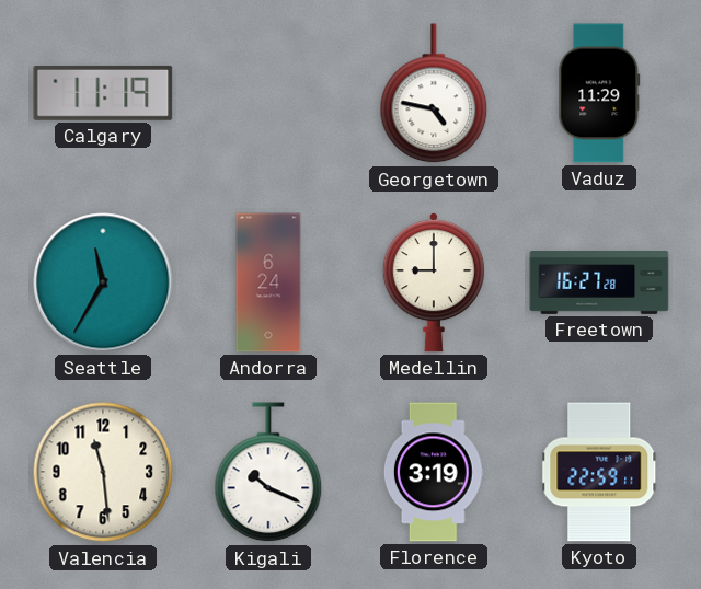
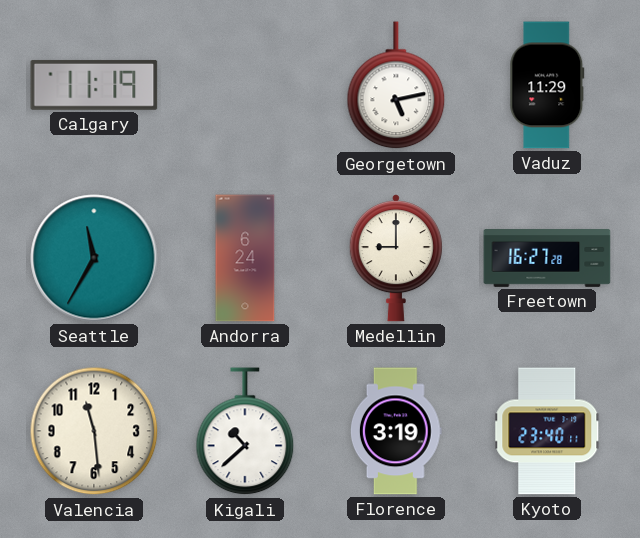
Georgetown: 4:47 -> 5:13
Kigali: 10:19 -> 10:38
Kyoto: 22:59 -> 23:40
